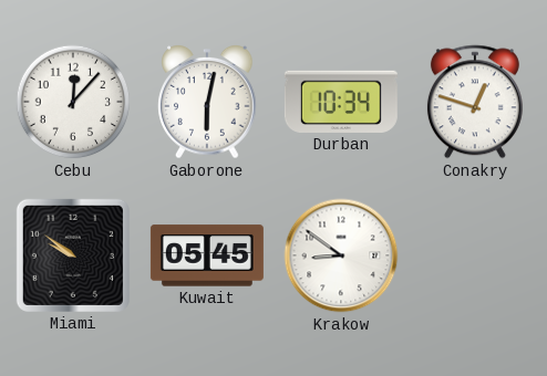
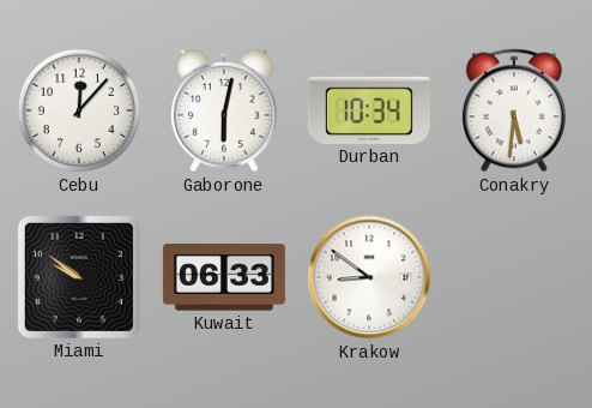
Conakry: 12:48 -> 5:31
Kuwait: 05:45 -> 06:33
